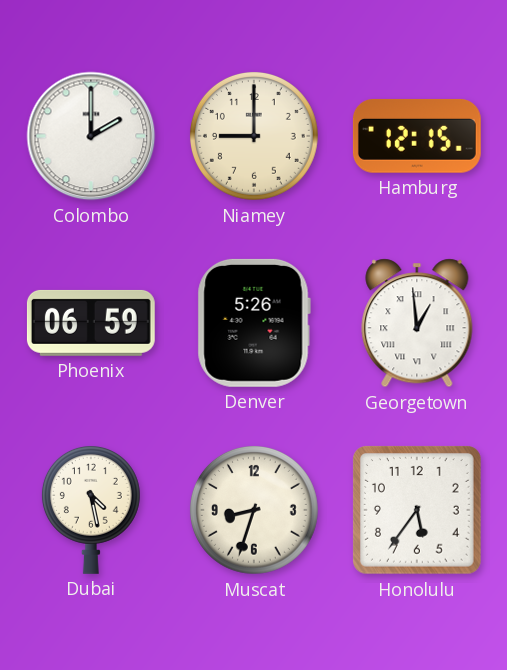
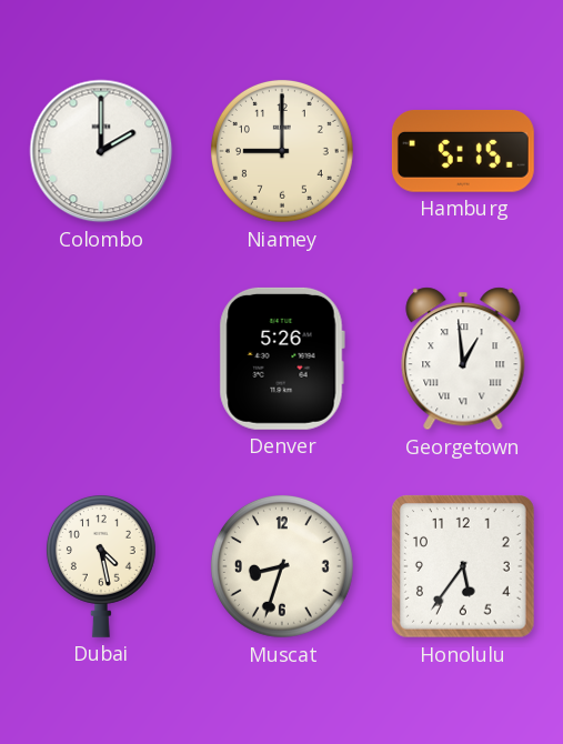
Hamburg: 12:15 -> 5:15
Phoenix: 06:59 -> none
